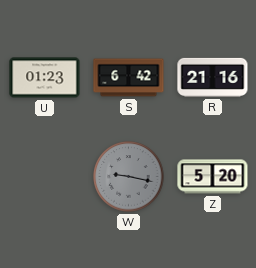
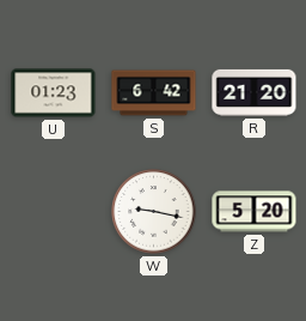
R: 21:16 -> 21:20
W dial: grey -> white
